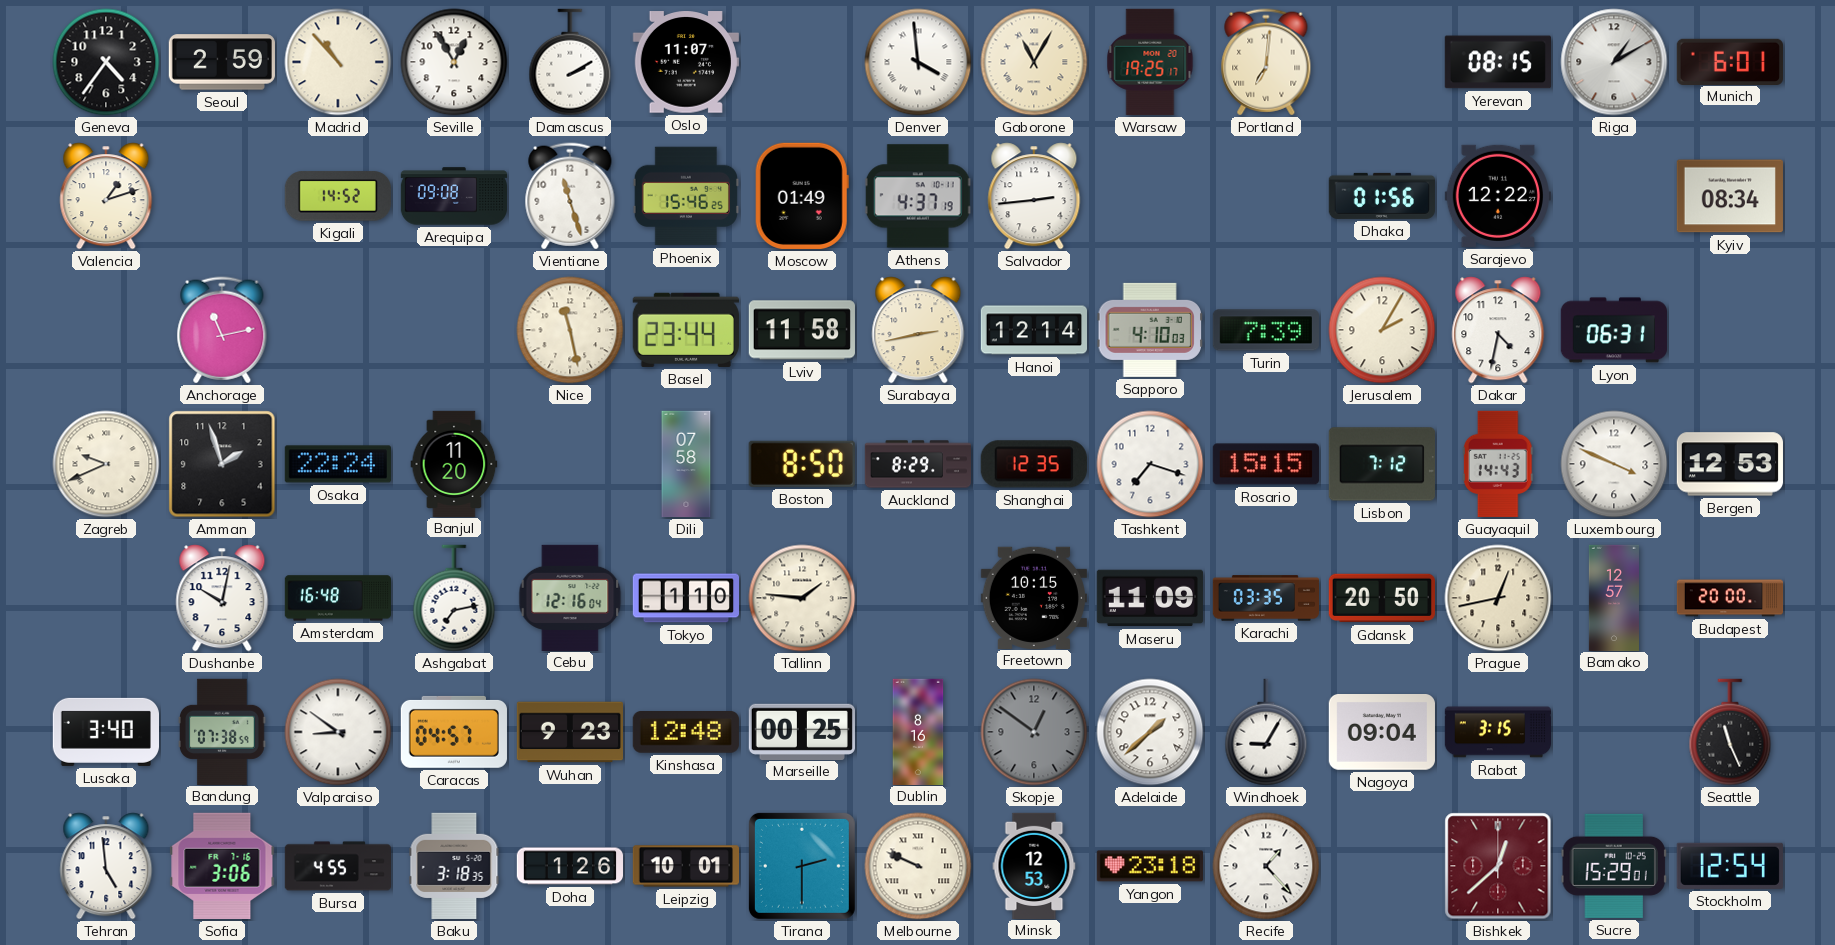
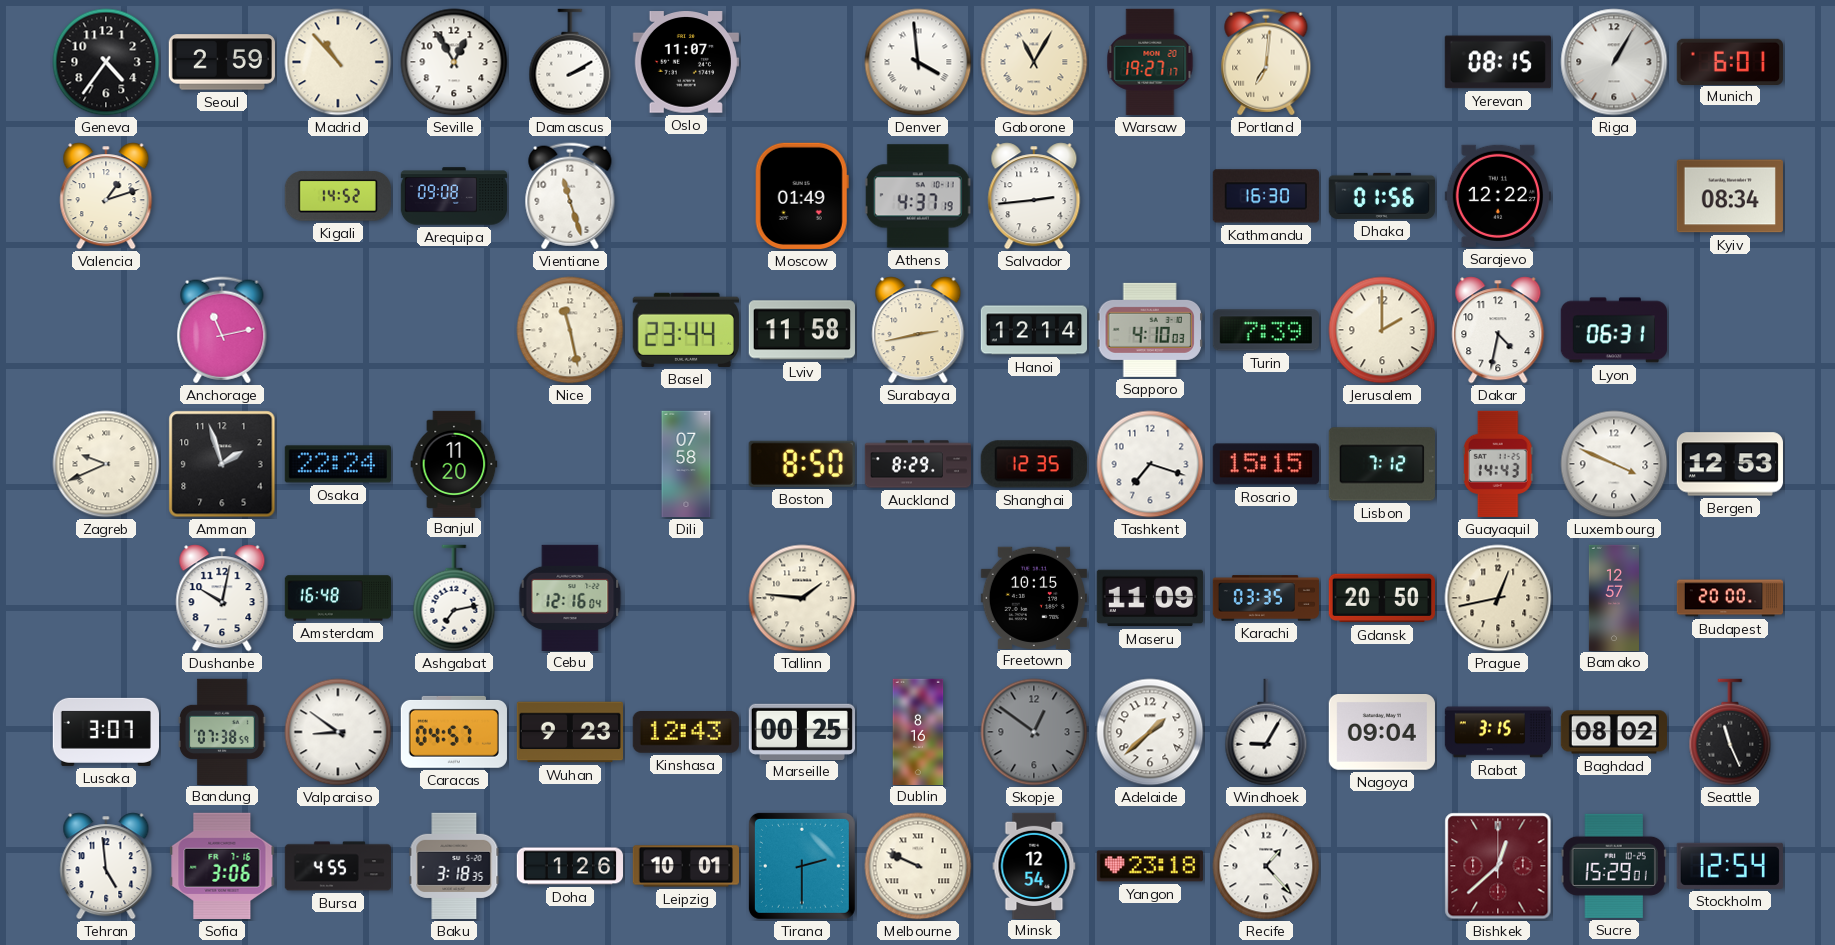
Warsaw: 19:25 -> 19:27
Riga: 1:10 -> 1:05
Phoenix: 15:46 -> none
Kathmandu: none -> 16:30
Jerusalem: 2:05 -> 2:00
Tokyo: 1:10 -> none
Lusaka: 3:40 -> 3:07
Kinshasa: 12:48 -> 12:43
Baghdad: none -> 08:02
Minsk: 12:53 -> 12:54
